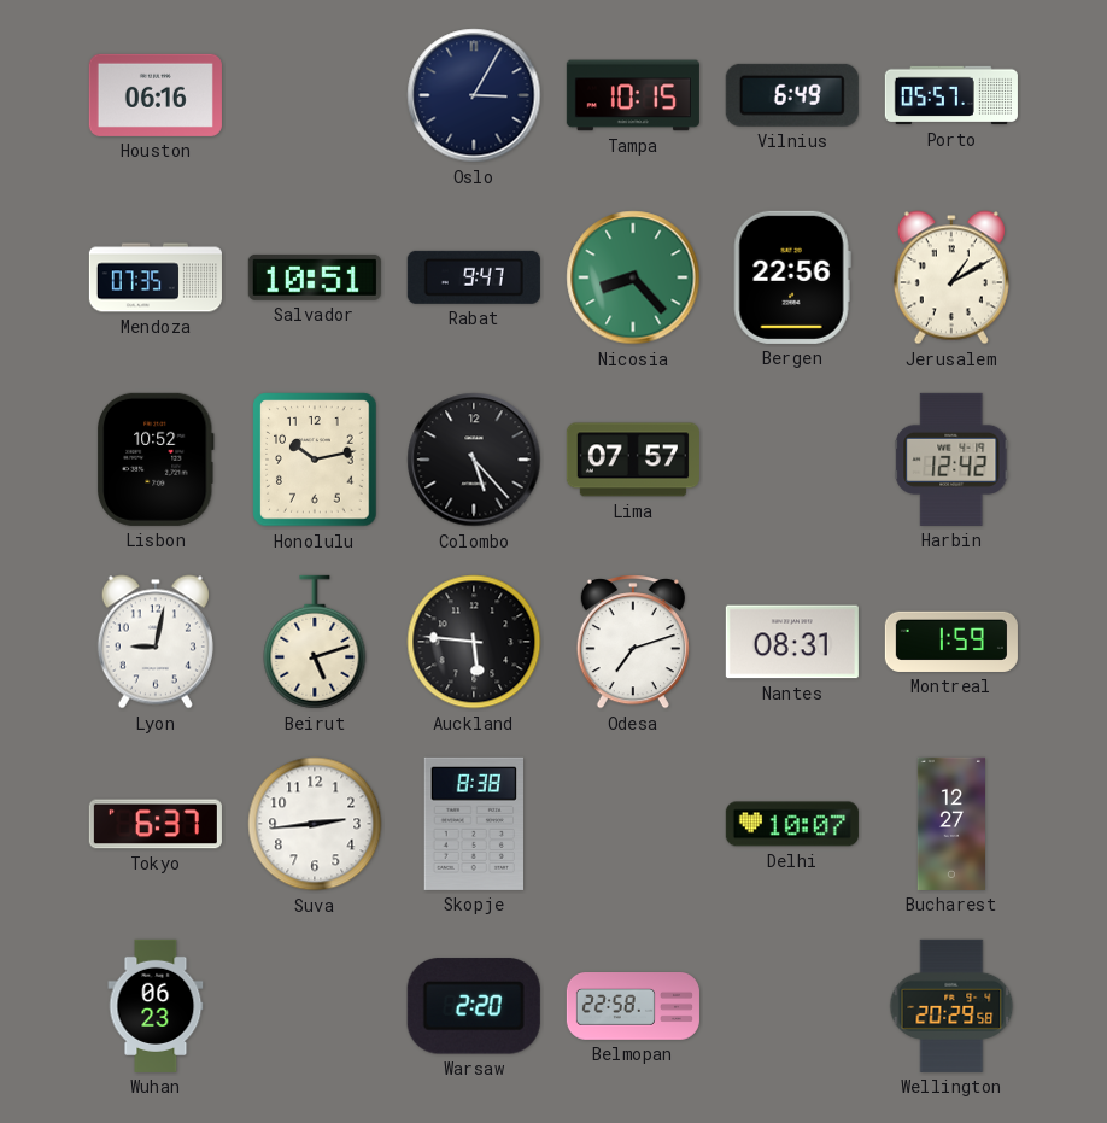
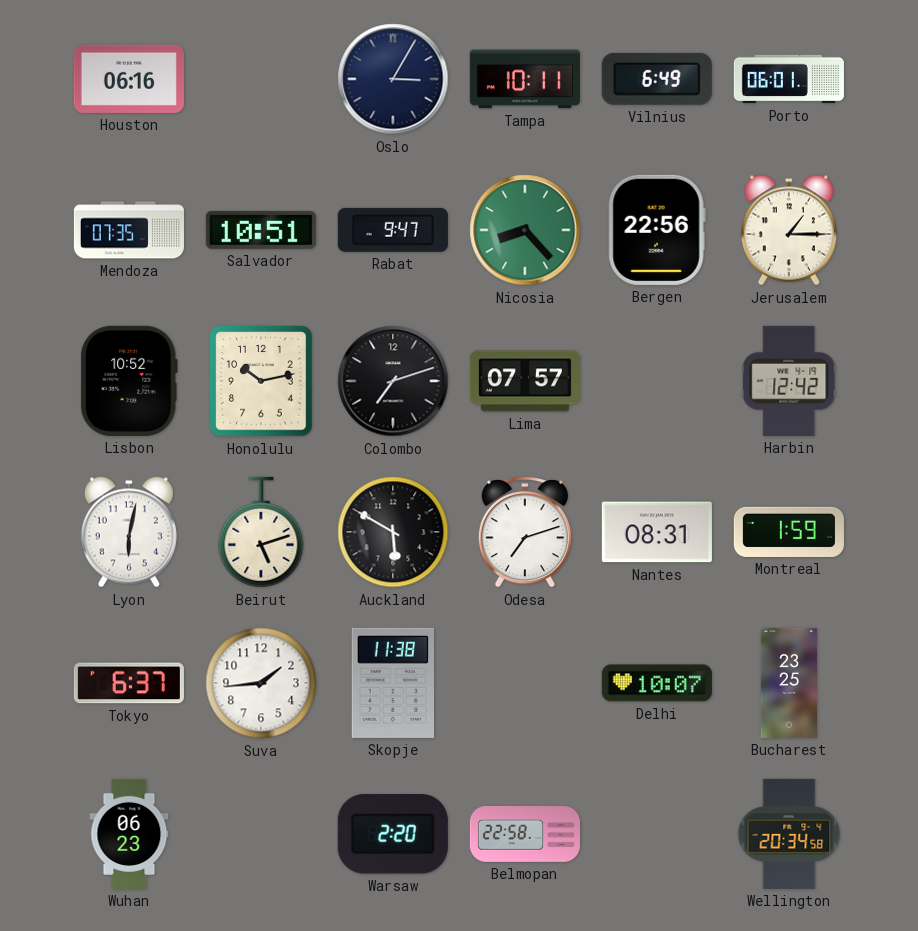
Tampa: 10:15 -> 10:11
Porto: 05:57 -> 06:01
Jerusalem: 1:10 -> 1:15
Colombo: 5:23 -> 7:12
Lyon: 9:02 -> 6:02
Auckland: 5:46 -> 5:50
Suva: 2:44 -> 1:44
Skopje: 8:38 -> 11:38
Bucharest: 12:27 -> 23:25
Wellington: 20:29 -> 20:34
